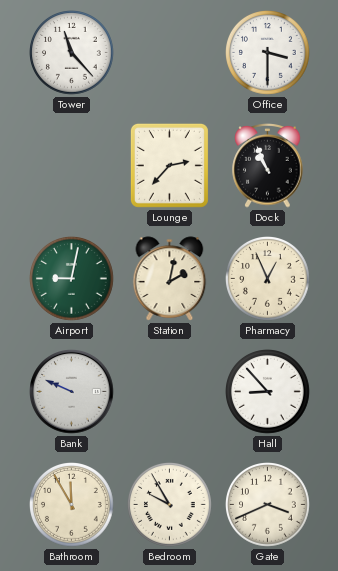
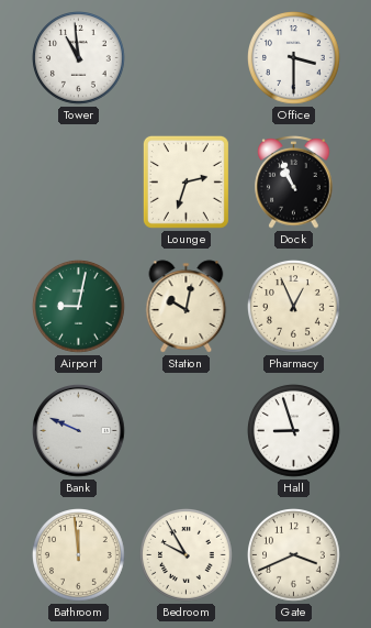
Tower: 11:23 -> 10:59
Lounge: 2:37 -> 2:33
Station: 2:02 -> 10:02
Hall: 8:53 -> 8:57
Bathroom: 11:55 -> 11:59
